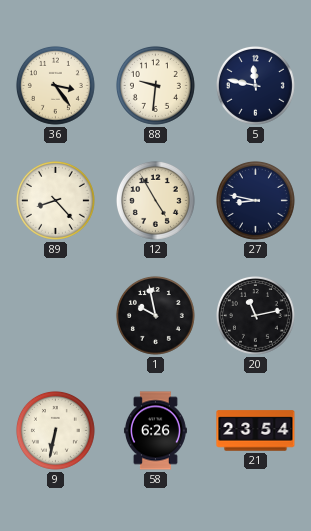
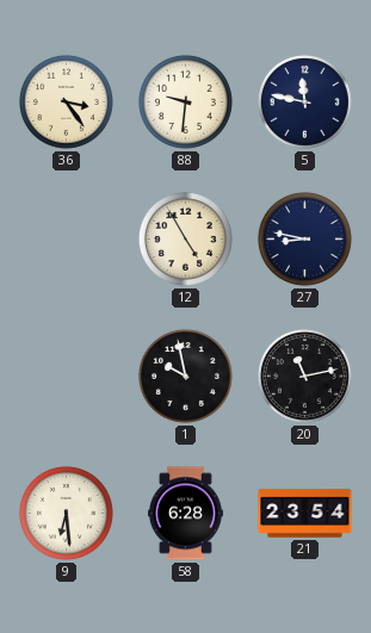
89: 8:23 -> none
9: 6:32 -> 6:29
58: 6:26 -> 6:28
